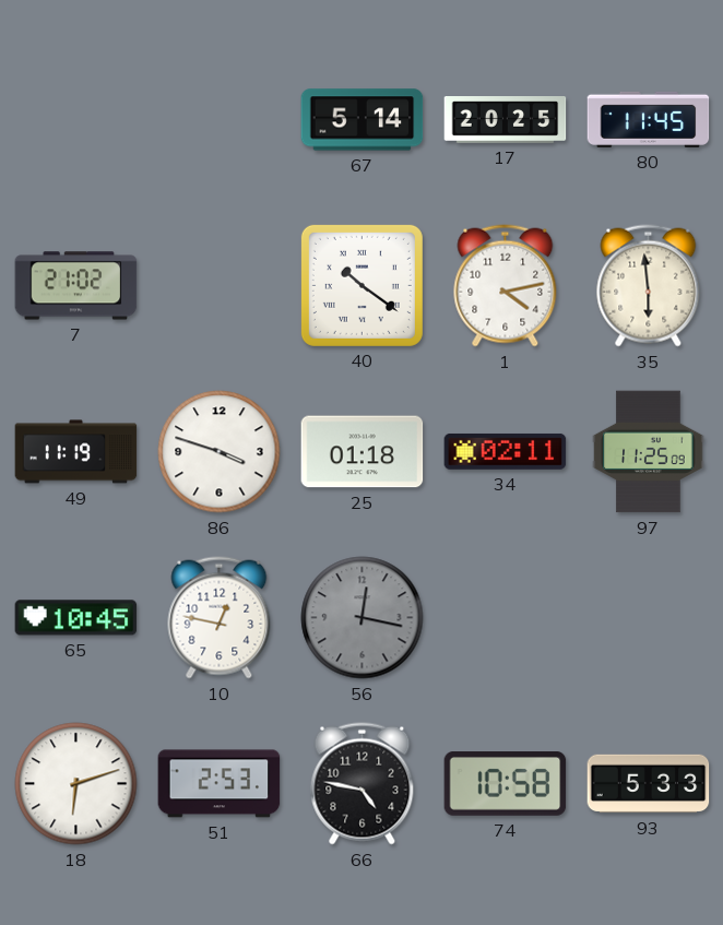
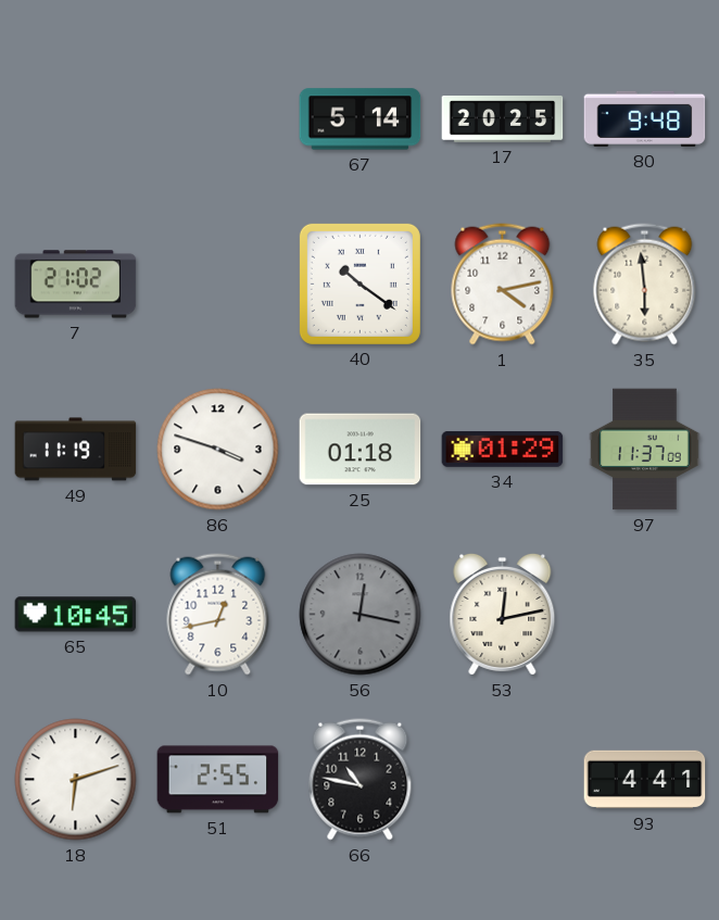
80: 11:45 -> 9:48
34: 02:11 -> 01:29
97: 11:25 -> 11:37
10: 12:47 -> 12:43
53: none -> 12:13
51: 2:53 -> 2:55
66: 4:47 -> 10:47
74: 10:58 -> none
93: 5:33 -> 4:41
